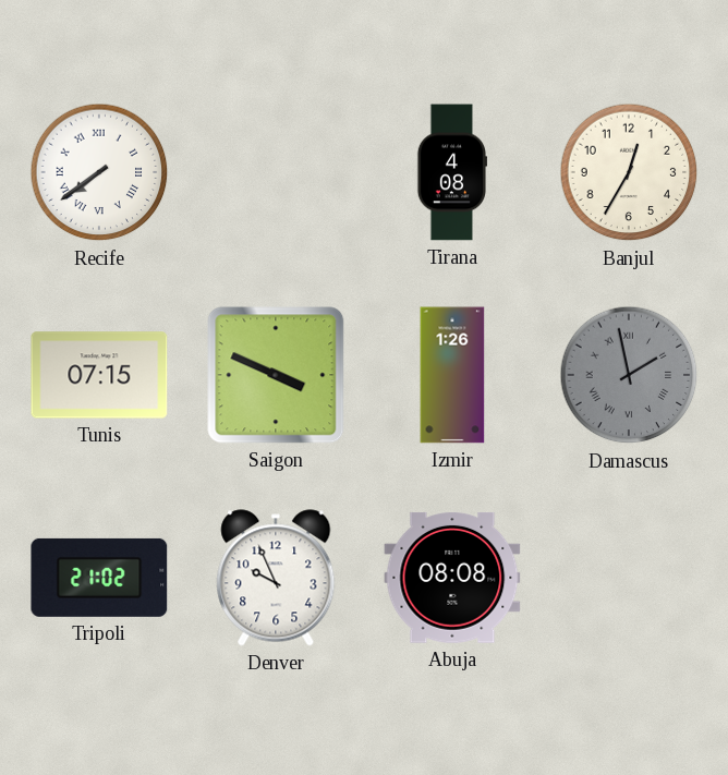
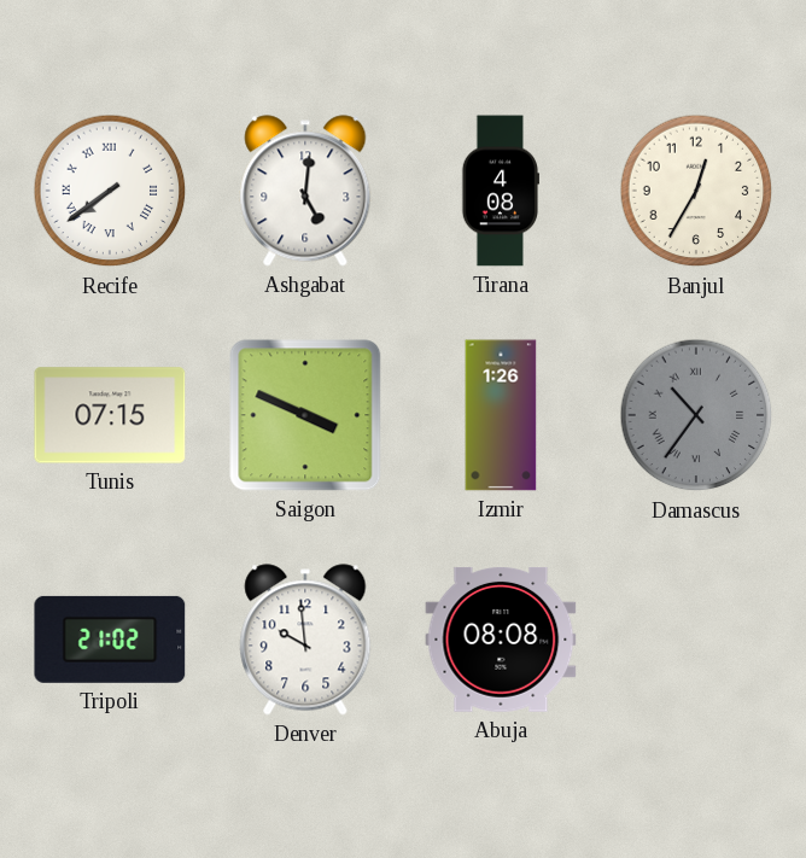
Ashgabat: none -> 5:01
Damascus: 1:58 -> 10:36
Denver: 9:56 -> 9:59
